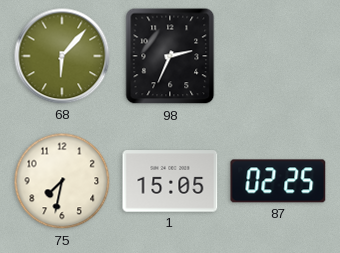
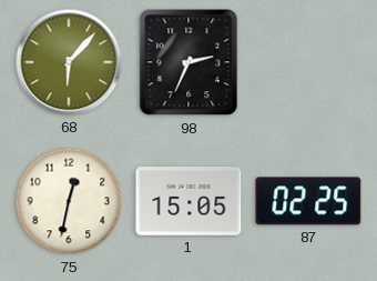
75: 7:32 -> 12:32
